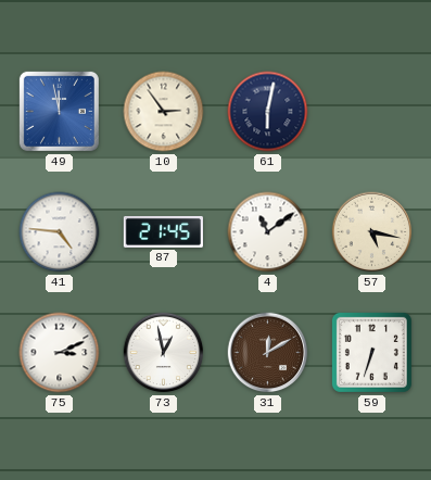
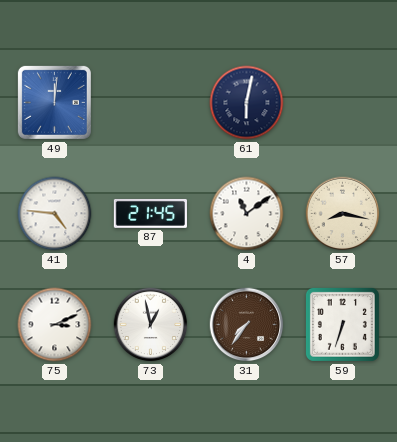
49: 11:58 -> 12:01
10: 2:54 -> none
57: 5:17 -> 8:17
31: 12:10 -> 7:36
